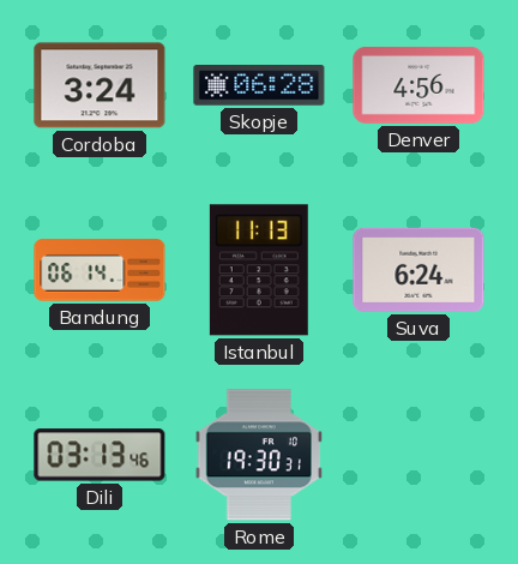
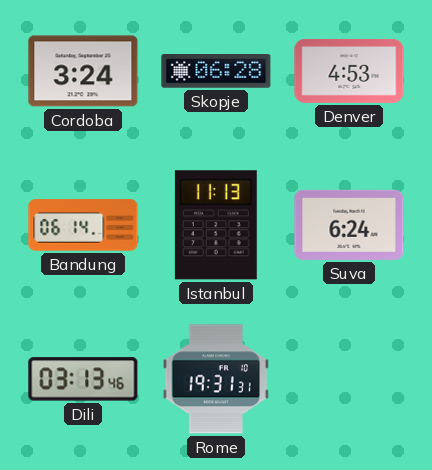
Denver: 4:56 -> 4:53
Rome: 19:30 -> 19:31
